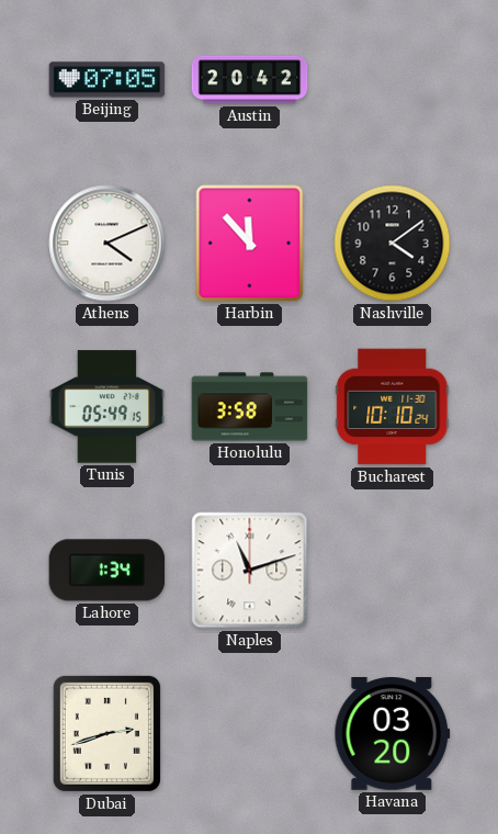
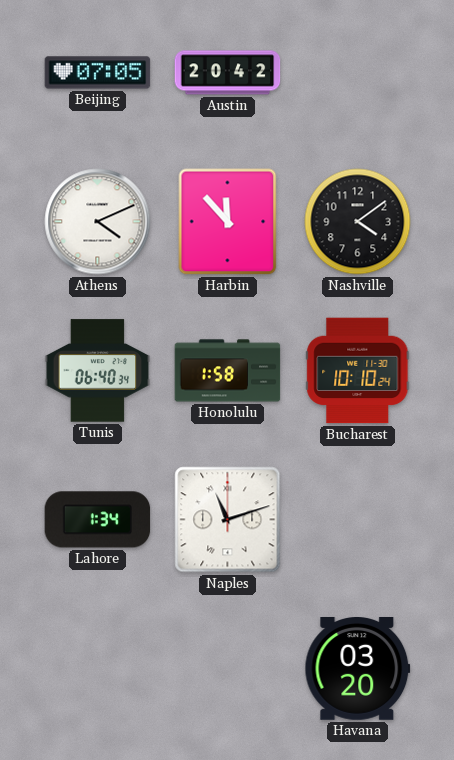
Tunis: 05:49 -> 06:40
Honolulu: 3:58 -> 1:58
Dubai: 2:42 -> none
